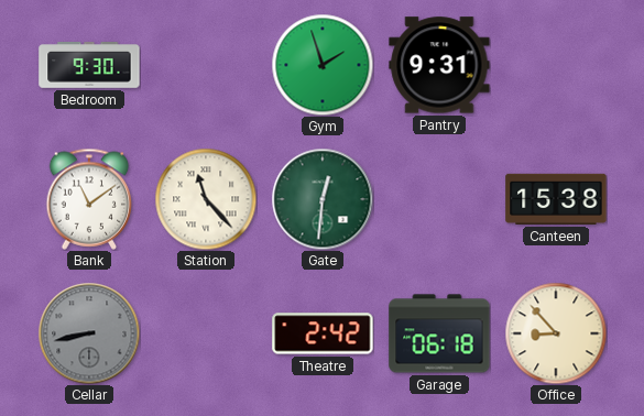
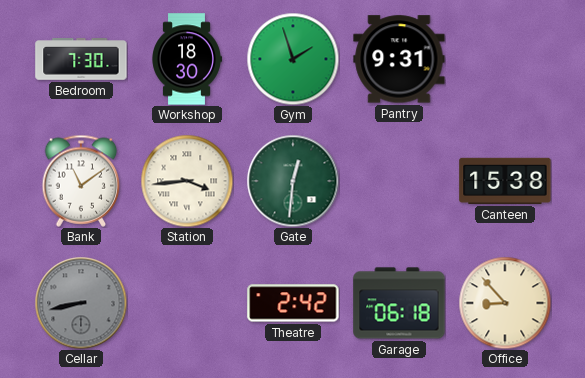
Bedroom: 9:30 -> 7:30
Workshop: none -> 18:30
Station: 11:23 -> 3:44
